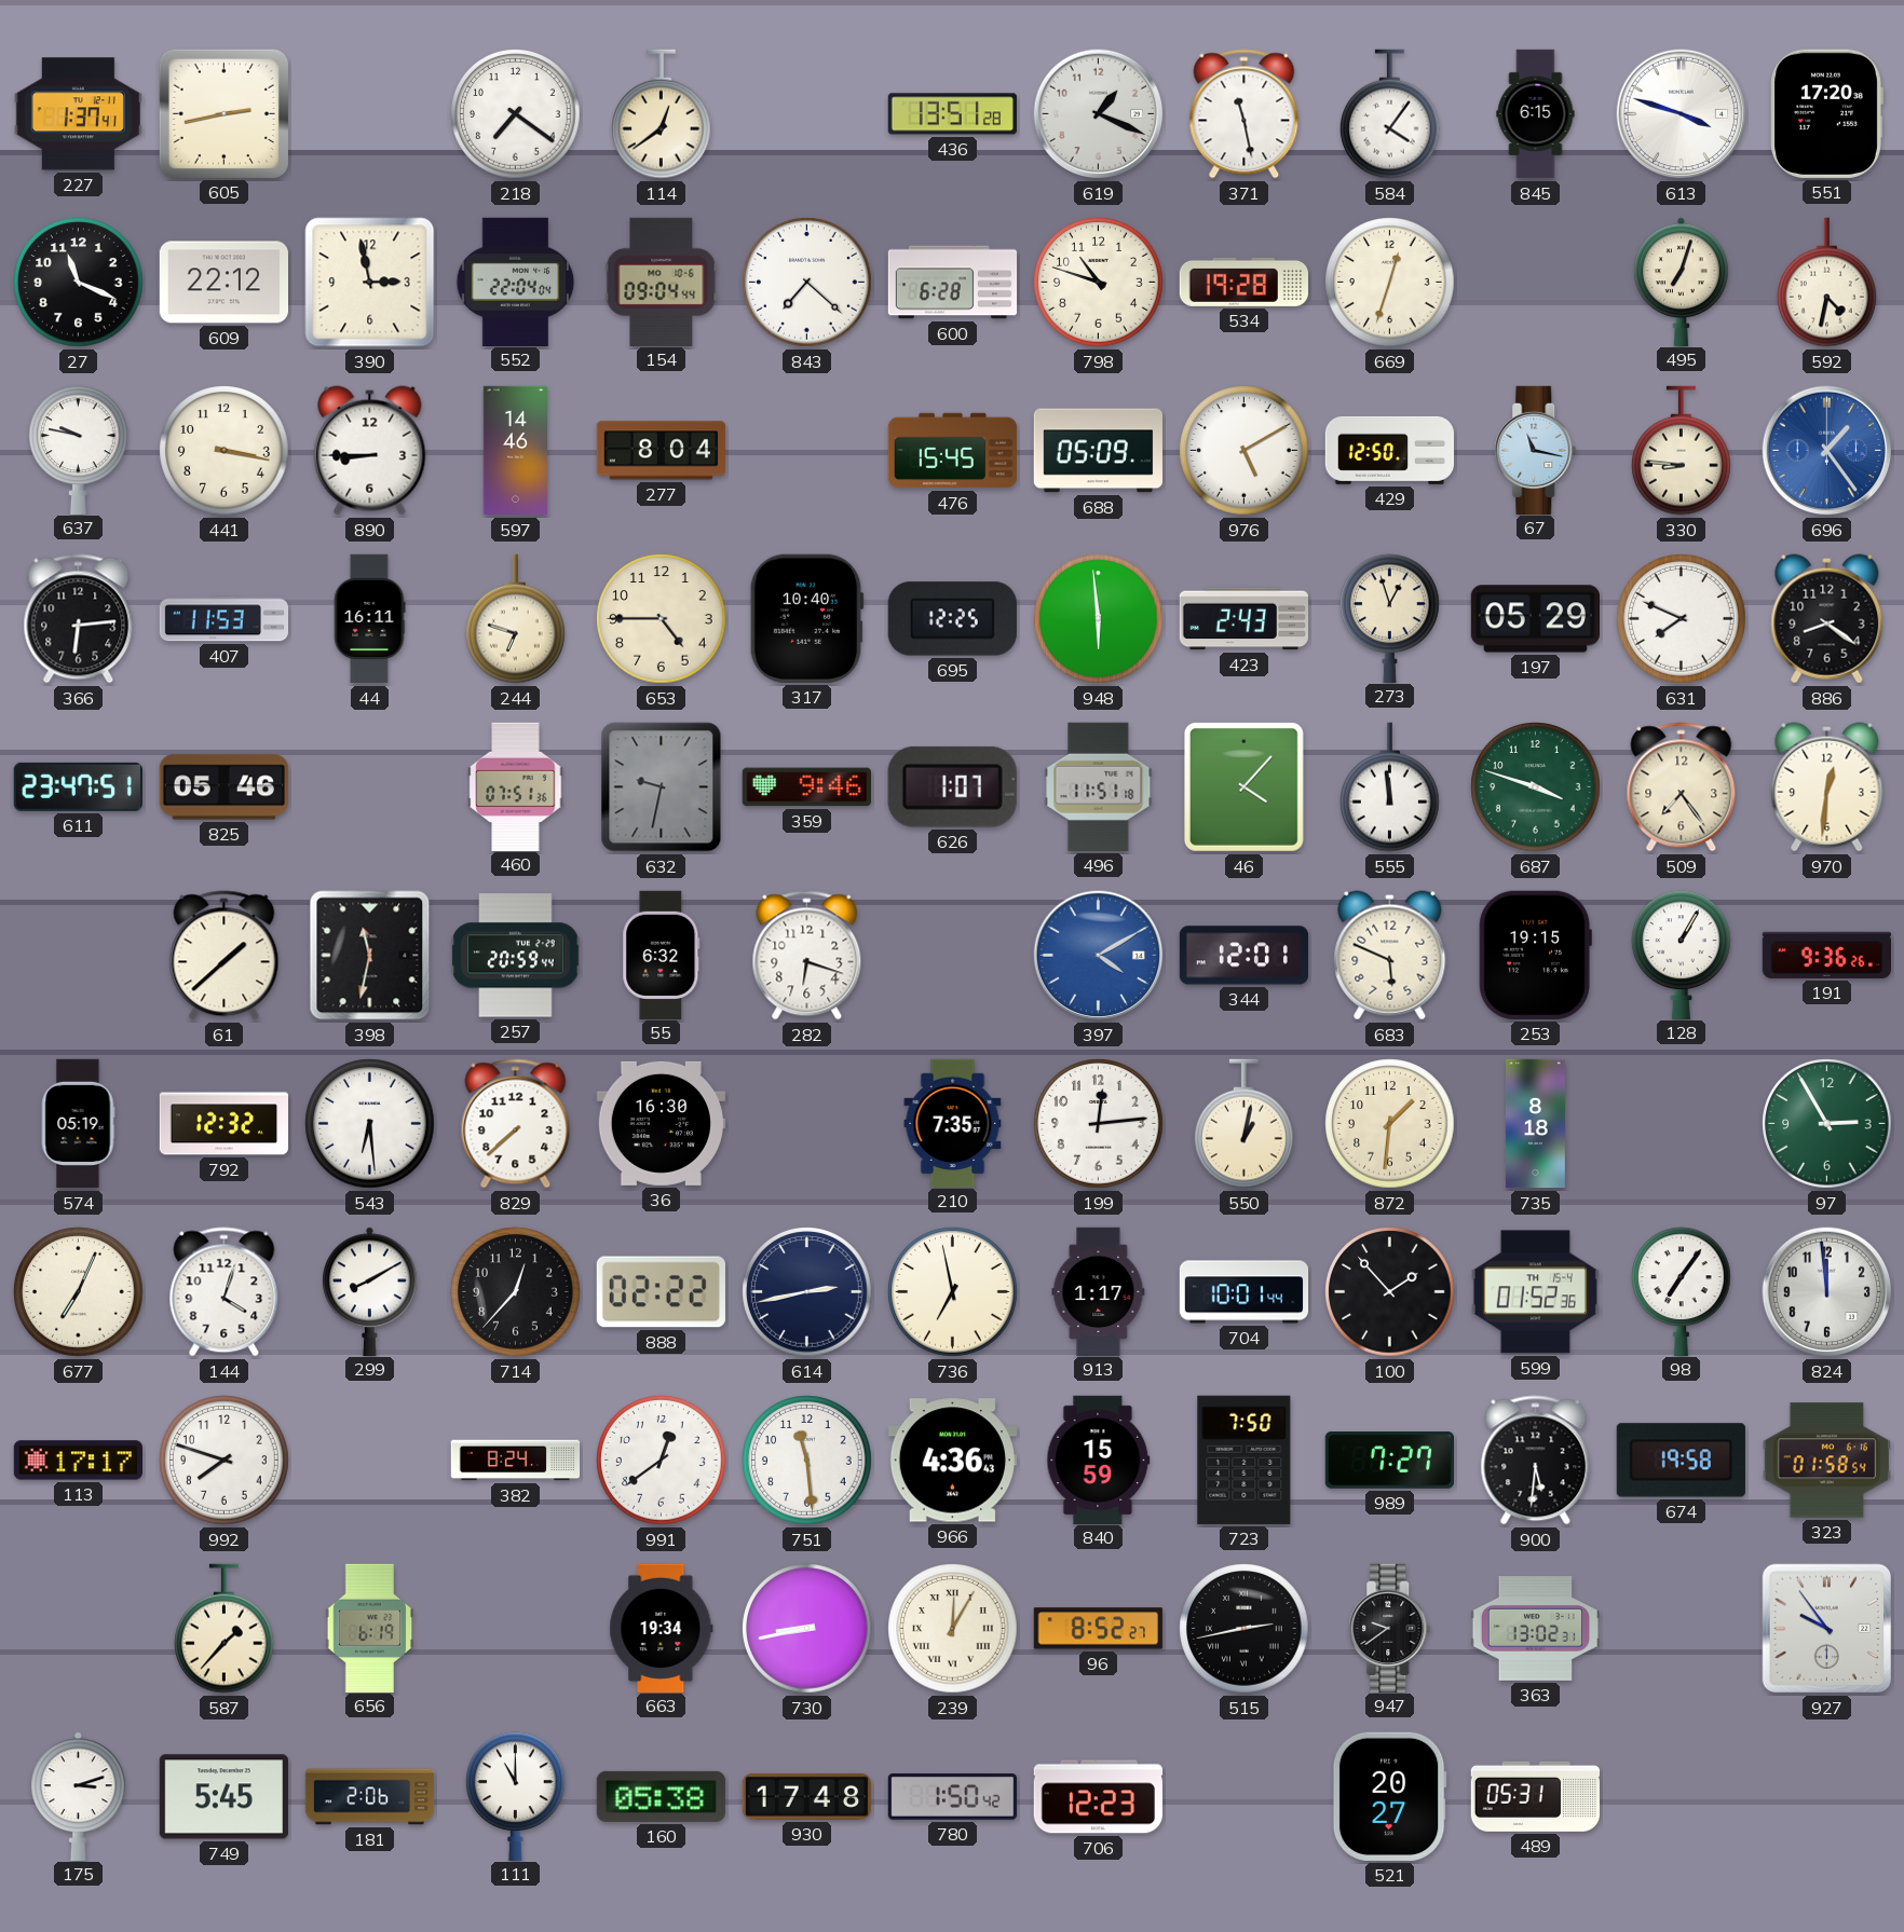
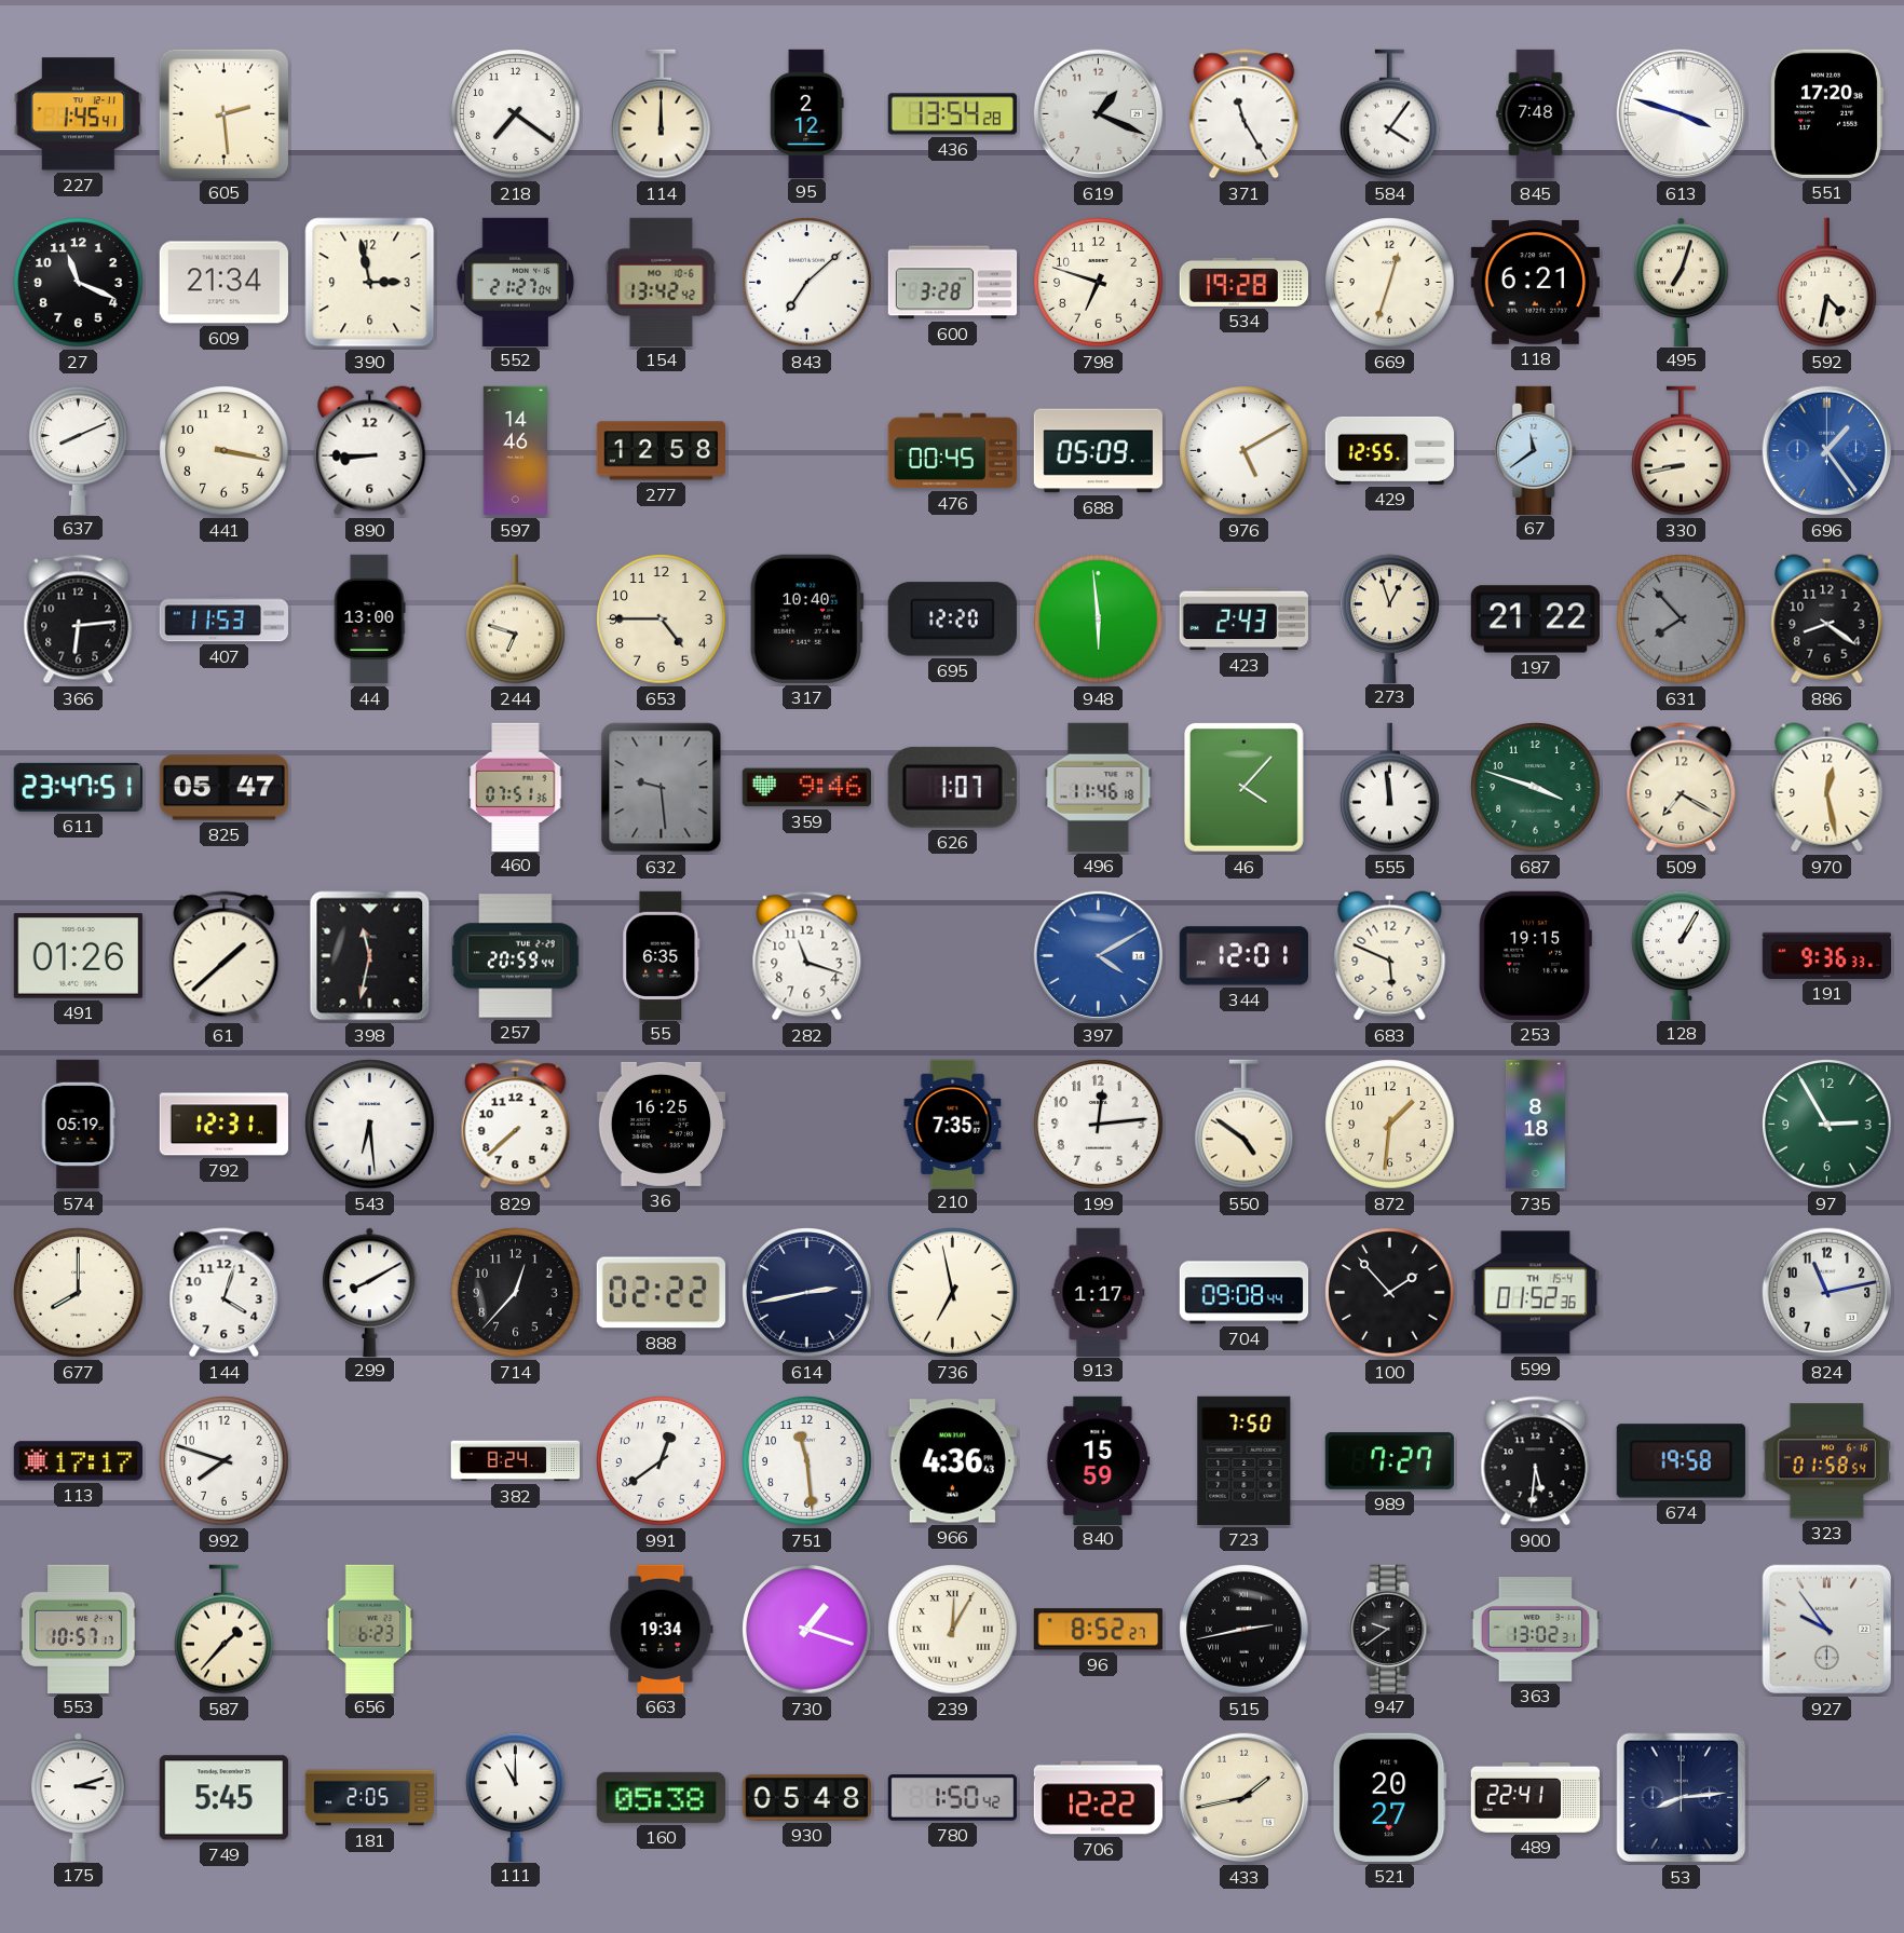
227: 1:37 -> 1:45
605: 2:43 -> 2:29
114: 12:39 -> 12:00
95: none -> 2:12
436: 13:51 -> 13:54
371: 11:28 -> 11:25
845: 6:15 -> 7:48
609: 22:12 -> 21:34
552: 22:04 -> 21:27
154: 09:04 -> 13:42
843: 7:22 -> 7:08
600: 6:28 -> 3:28
798: 10:48 -> 6:48
118: none -> 6:21
637: 9:47 -> 8:11
277: 8:04 -> 12:58
476: 15:45 -> 00:45
429: 12:50 -> 12:55
67: 11:17 -> 11:39
330: 8:46 -> 8:43
44: 16:11 -> 13:00
695: 12:25 -> 12:20
197: 05:29 -> 21:22
631: 7:49 -> 7:53
631 dial: white -> grey
825: 05:46 -> 05:47
632: 9:32 -> 9:29
496: 11:51 -> 11:46
509: 7:24 -> 7:20
970: 12:31 -> 12:28
491: none -> 01:26
55: 6:32 -> 6:35
282: 6:18 -> 11:18
191: 9:36:26 -> 9:36:33
792: 12:32 -> 12:31
36: 16:30 -> 16:25
550: 1:02 -> 4:51
677: 7:04 -> 8:00
704: 10:01 -> 09:08
98: 7:06 -> none
824: 11:59 -> 11:13
553: none -> 10:57
656: 6:19 -> 6:23
730: 8:43 -> 1:18
181: 2:06 -> 2:05
930: 17:48 -> 05:48
706: 12:23 -> 12:22
433: none -> 1:43
489: 05:31 -> 22:41
53: none -> 8:14
